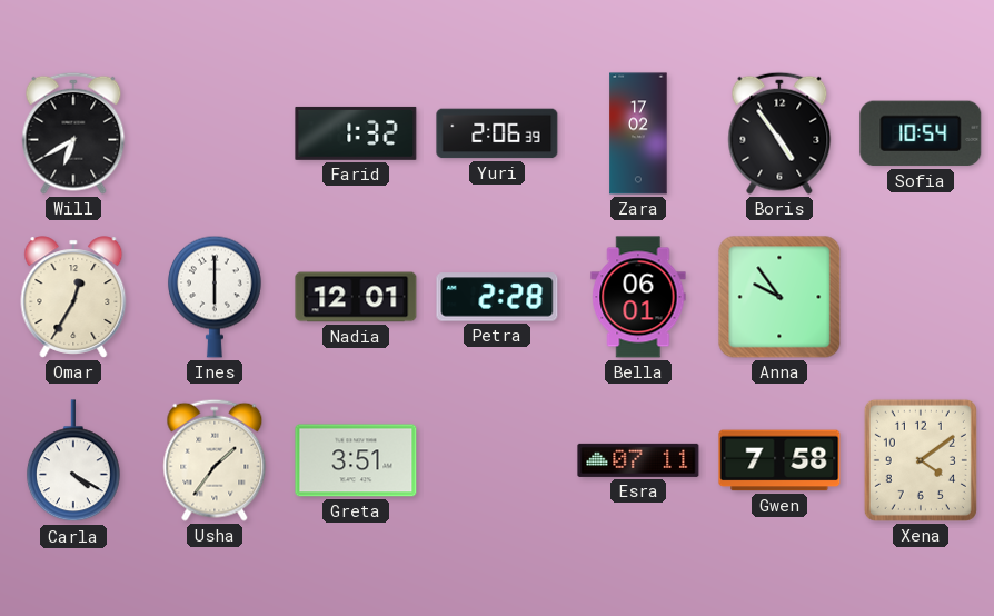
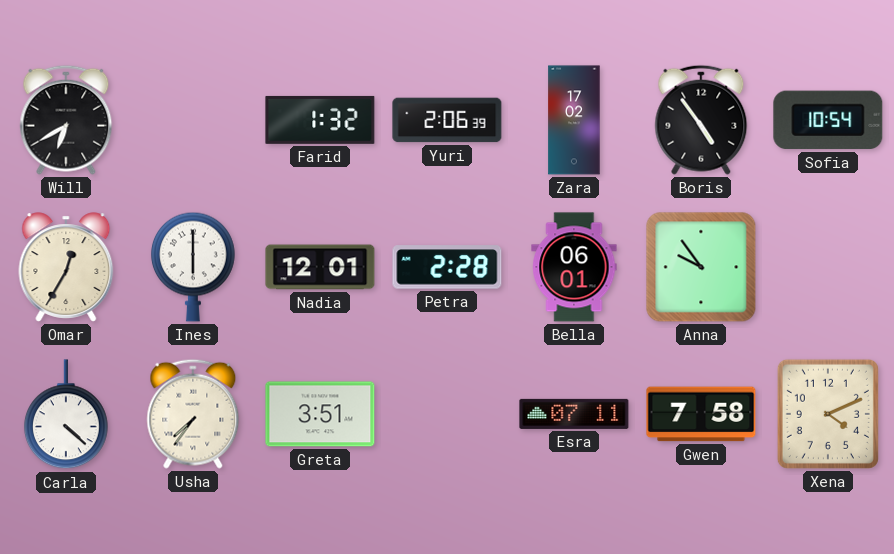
Carla: 4:20 -> 4:22
Usha: 1:36 -> 7:36
Xena: 4:09 -> 4:11
